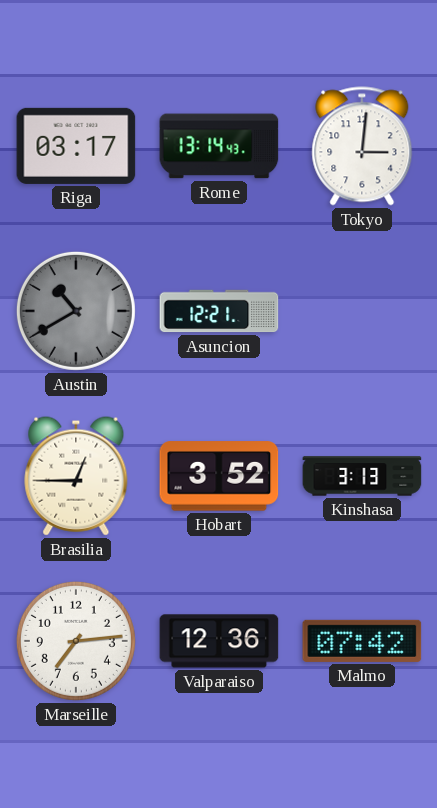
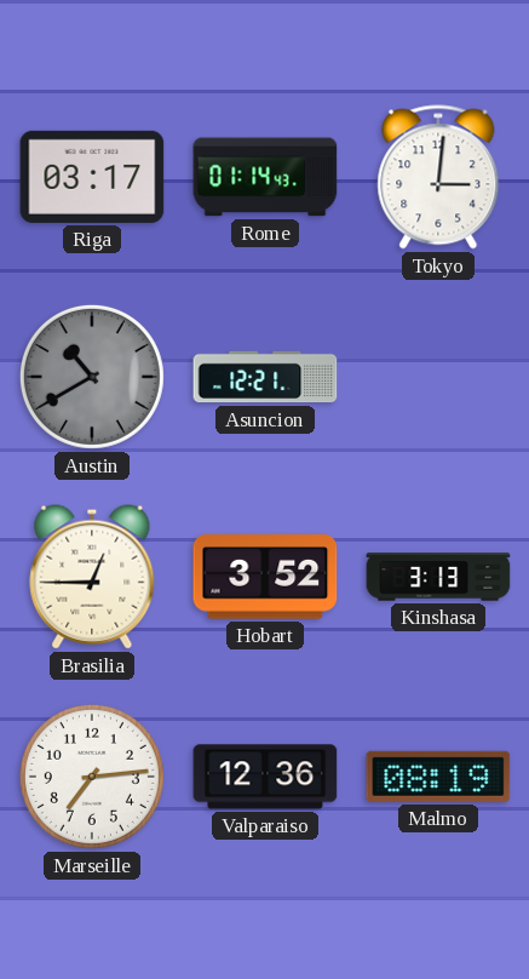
Rome: 13:14 -> 01:14
Malmo: 07:42 -> 08:19
